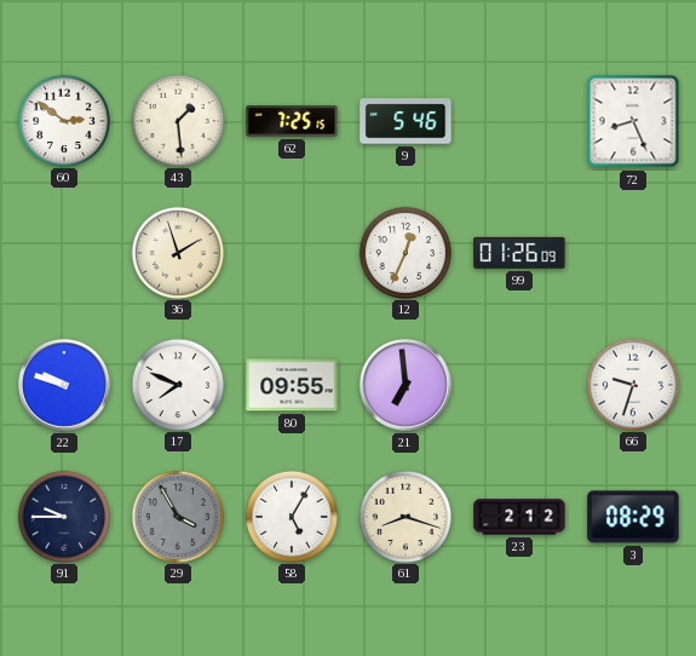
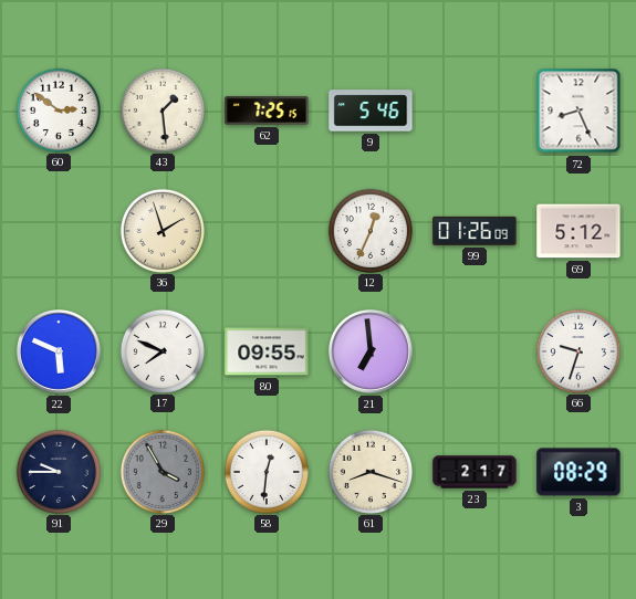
69: none -> 5:12
22: 9:48 -> 5:49
58: 5:05 -> 12:31
23: 2:12 -> 2:17
